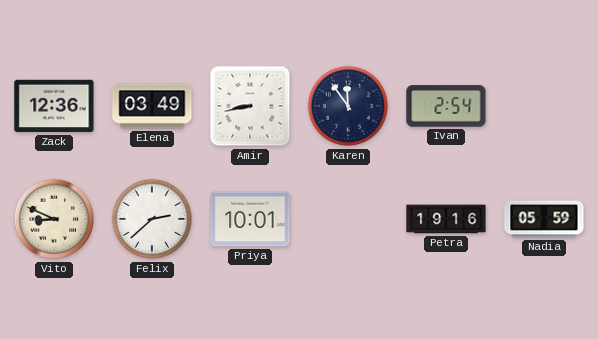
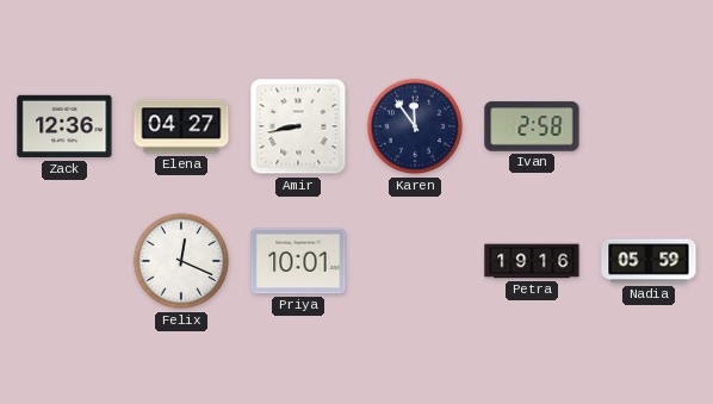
Elena: 03:49 -> 04:27
Ivan: 2:54 -> 2:58
Vito: 8:49 -> none
Felix: 2:38 -> 12:19
